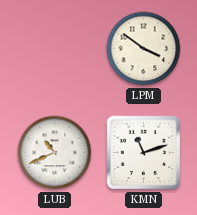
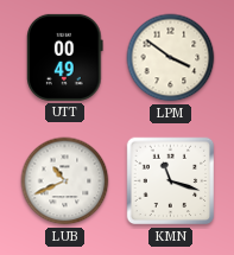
UTT: none -> 00:49
KMN: 11:12 -> 11:18
